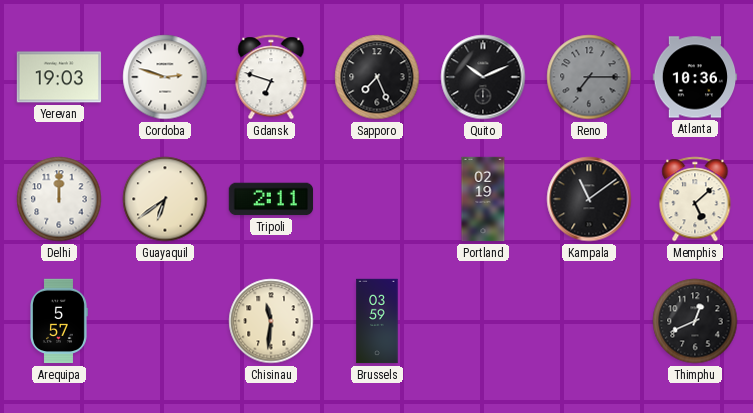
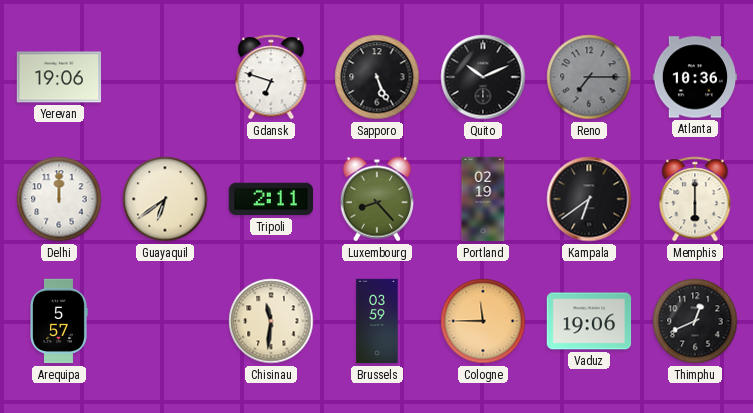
Yerevan: 19:03 -> 19:06
Cordoba: 2:48 -> none
Sapporo: 7:26 -> 5:26
Luxembourg: none -> 8:23
Kampala: 11:09 -> 6:39
Memphis: 5:08 -> 6:00
Cologne: none -> 11:45
Vaduz: none -> 19:06
